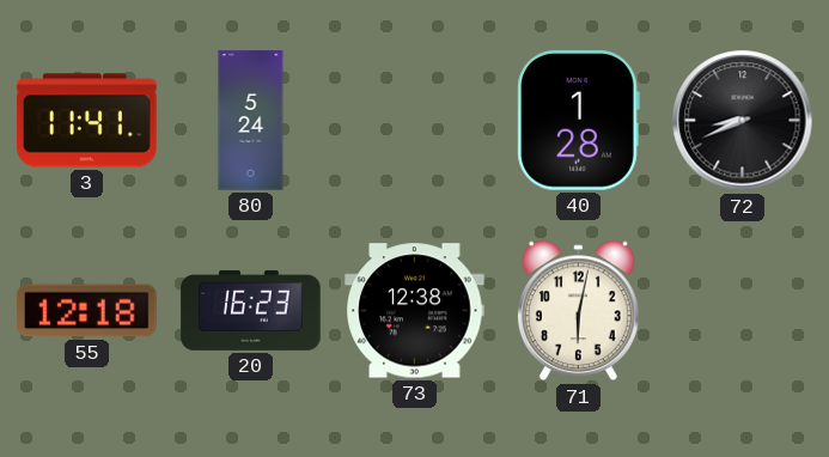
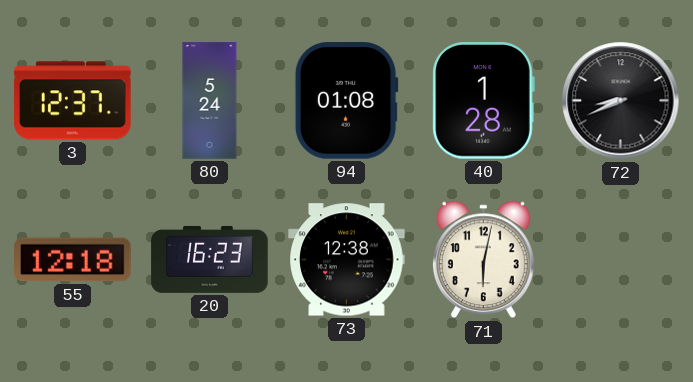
3: 11:41 -> 12:37
94: none -> 01:08
